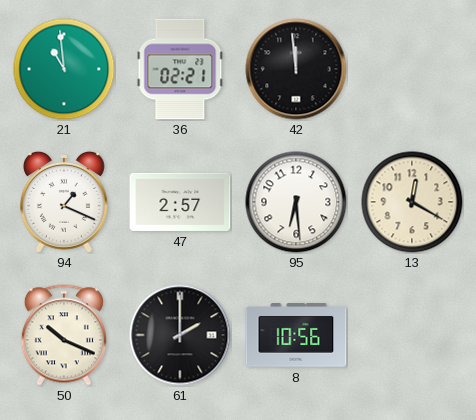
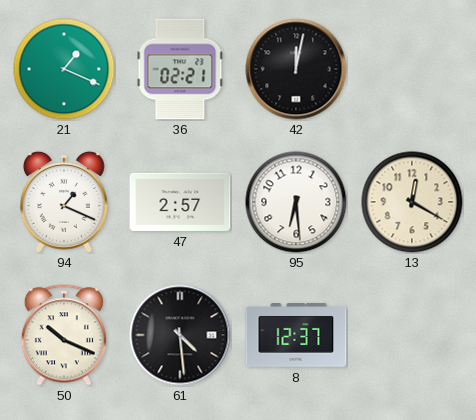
21: 10:59 -> 1:19
42: 11:59 -> 12:02
61: 2:00 -> 4:29
8: 10:56 -> 12:37
